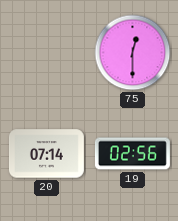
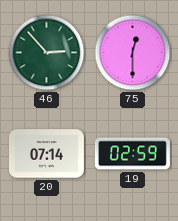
46: none -> 2:53
19: 02:56 -> 02:59
